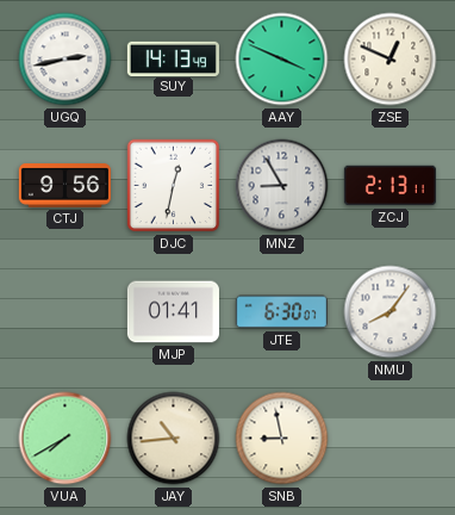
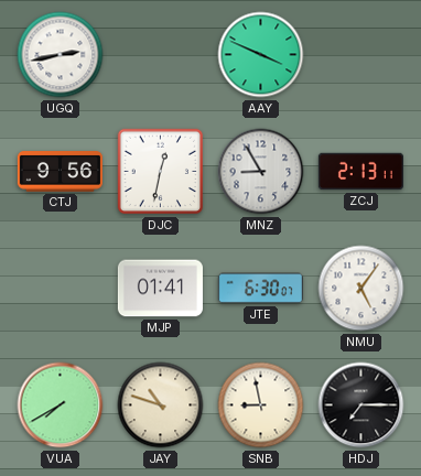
SUY: 14:13 -> none
ZSE: 12:49 -> none
NMU: 8:06 -> 5:06
JAY: 10:44 -> 10:48
HDJ: none -> 7:15
